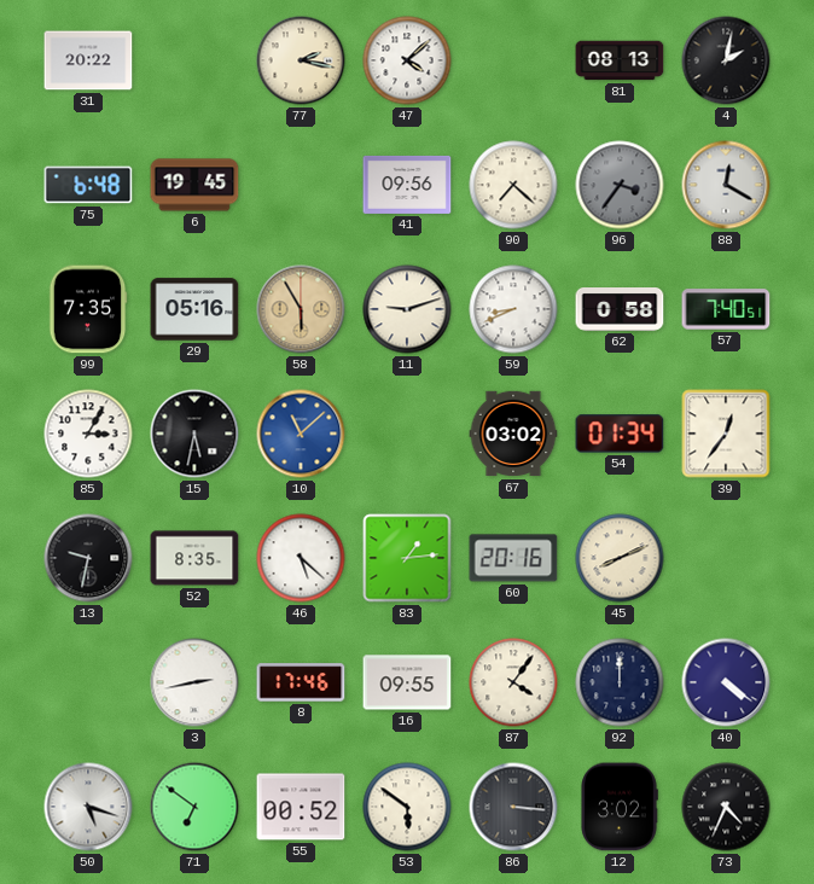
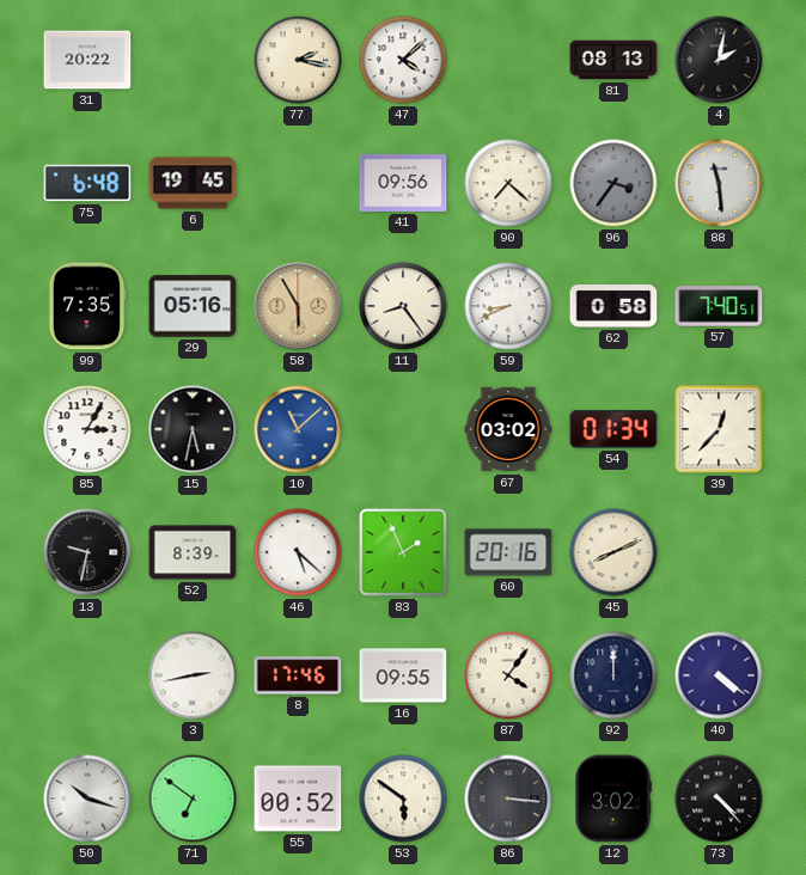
88: 12:20 -> 11:29
11: 9:12 -> 8:24
39: 12:36 -> 12:37
52: 8:35 -> 8:39
83: 1:14 -> 1:56
50: 5:18 -> 10:18
73: 4:34 -> 4:23
